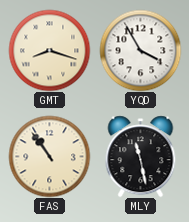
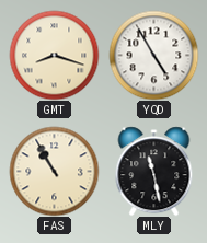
YQD: 3:55 -> 4:55
FAS: 10:54 -> 10:55
